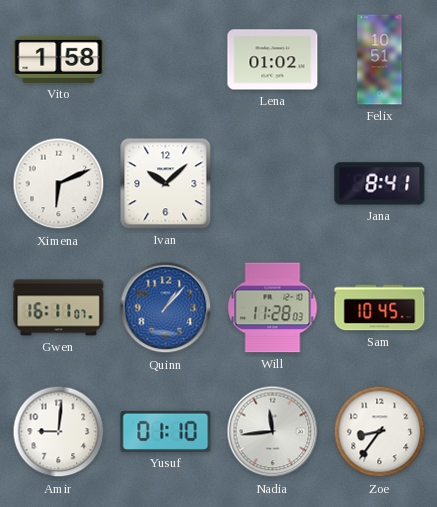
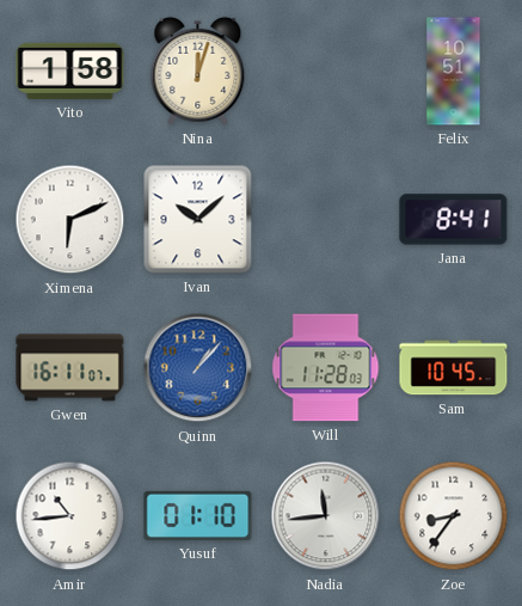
Nina: none -> 12:03
Lena: 01:02 -> none
Amir: 9:01 -> 10:44
